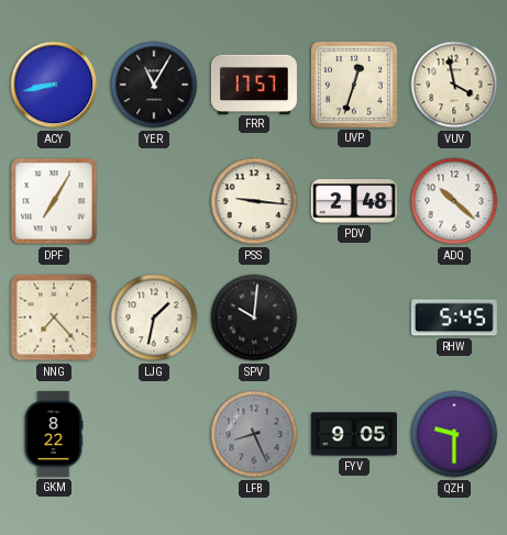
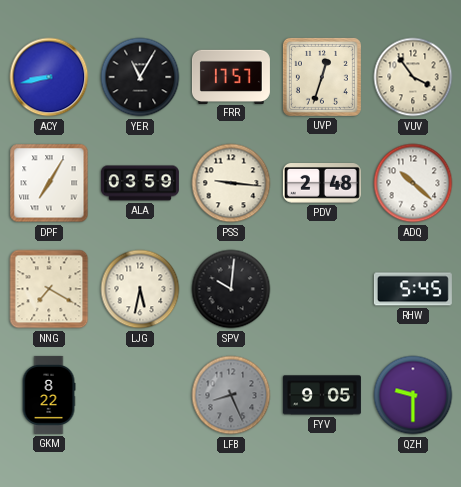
VUV: 3:58 -> 3:54
ALA: none -> 03:59
NNG: 7:23 -> 7:20
LJG: 1:32 -> 5:32
